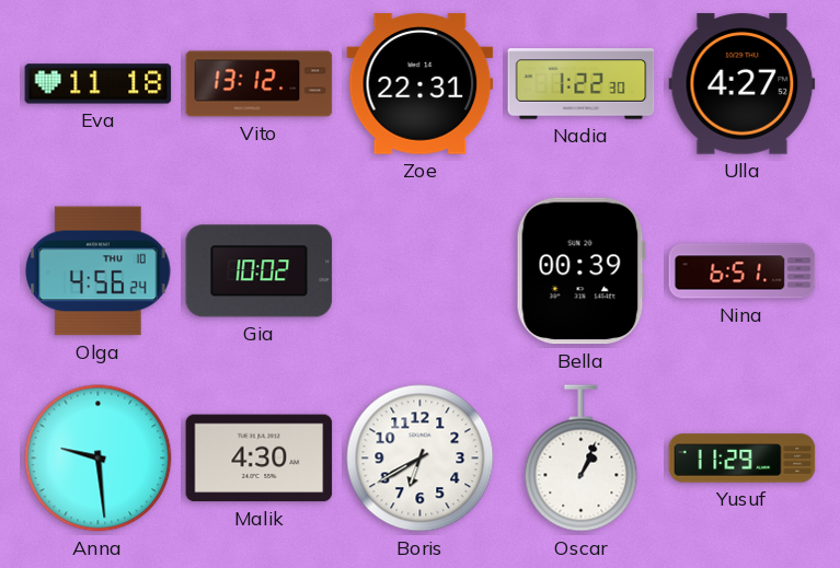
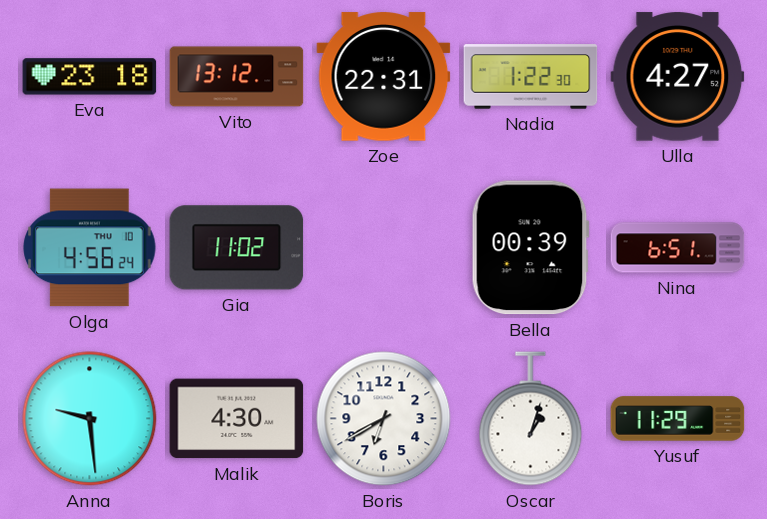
Eva: 11:18 -> 23:18
Gia: 10:02 -> 11:02
Oscar: 1:04 -> 1:03
